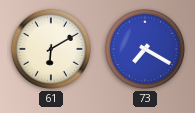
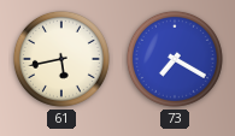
61: 6:10 -> 5:43
